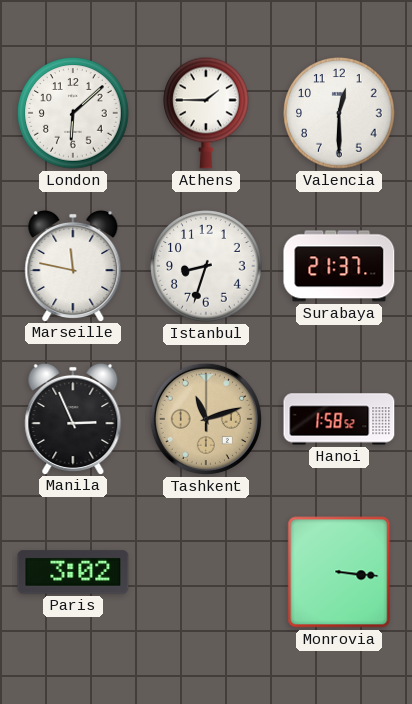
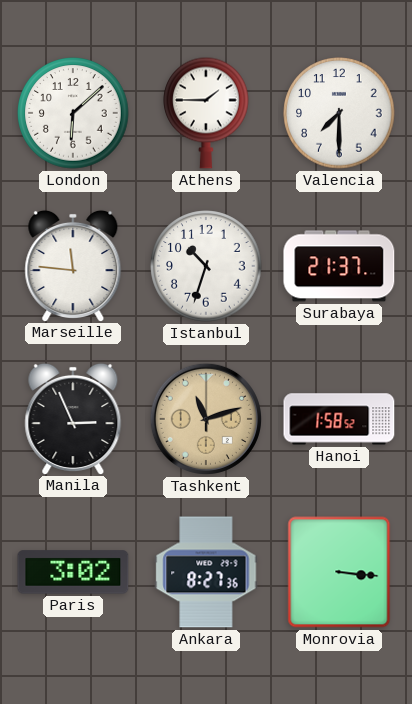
Valencia: 12:30 -> 7:30
Marseille: 11:47 -> 11:46
Istanbul: 8:33 -> 10:33
Ankara: none -> 8:27
